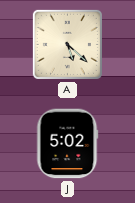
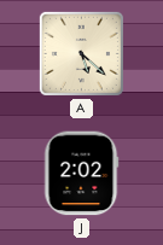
J: 5:02 -> 2:02
